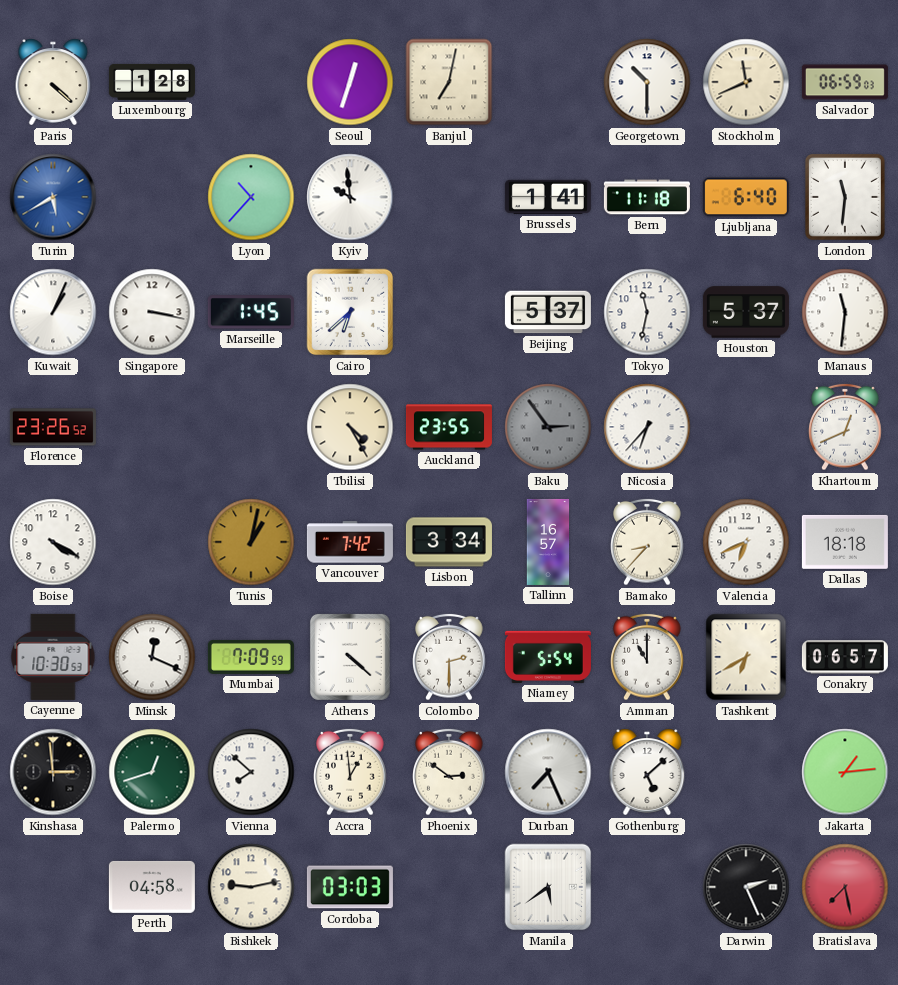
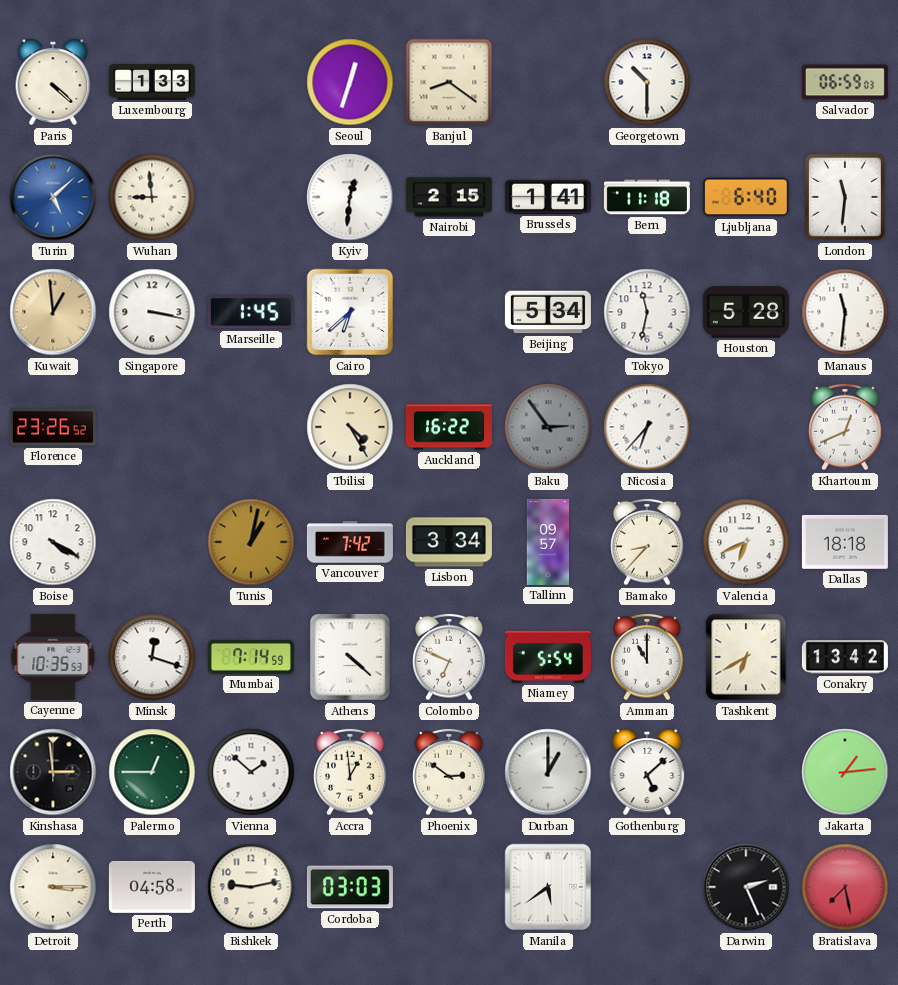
Luxembourg: 1:28 -> 1:33
Banjul: 7:02 -> 8:21
Stockholm: 11:41 -> none
Turin: 5:40 -> 5:08
Wuhan: none -> 8:59
Lyon: 10:37 -> none
Kyiv: 9:59 -> 12:31
Nairobi: none -> 2:15
Kuwait: 1:04 -> 12:59
Kuwait dial: white -> champagne
Beijing: 5:37 -> 5:34
Houston: 5:37 -> 5:28
Auckland: 23:55 -> 16:22
Tallinn: 16:57 -> 09:57
Cayenne: 10:30 -> 10:35
Minsk: 12:19 -> 12:18
Mumbai: 7:09 -> 7:14
Colombo: 2:30 -> 6:49
Conakry: 06:57 -> 13:42
Palermo: 12:42 -> 12:45
Vienna: 7:52 -> 1:52
Durban: 7:26 -> 1:00
Detroit: none -> 3:15
